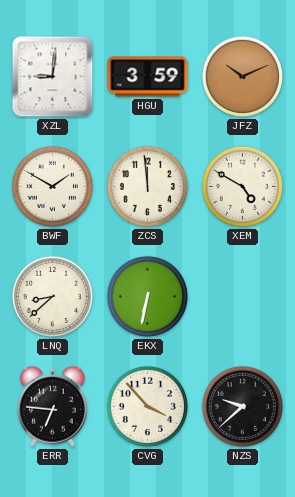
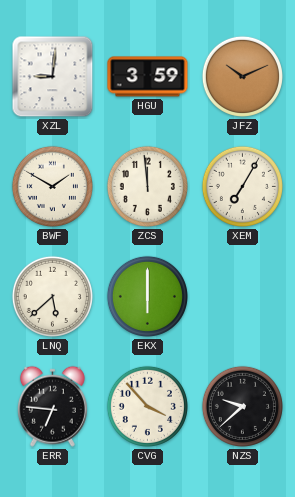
XEM: 4:50 -> 7:05
LNQ: 8:38 -> 5:38
EKX: 6:32 -> 6:00
